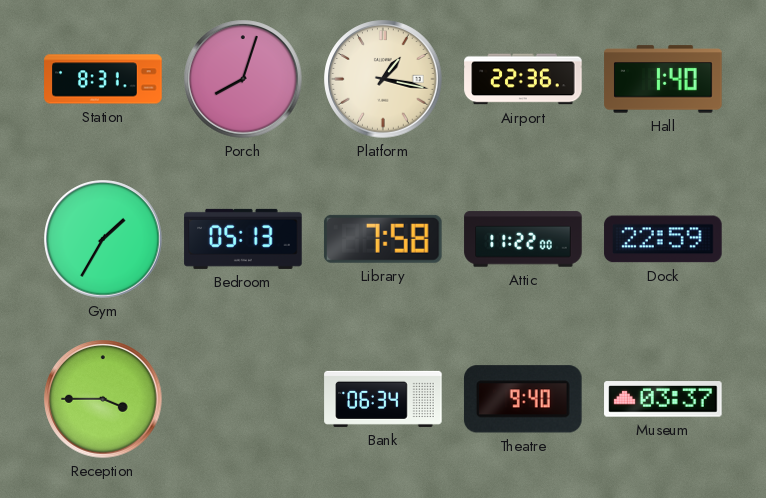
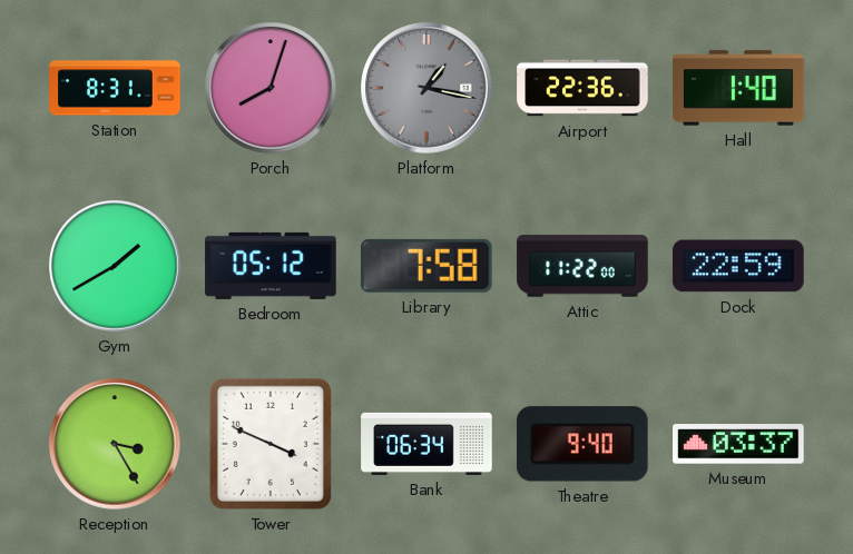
Platform dial: cream -> grey
Gym: 1:35 -> 1:40
Bedroom: 05:13 -> 05:12
Reception: 3:45 -> 3:25
Tower: none -> 3:49
